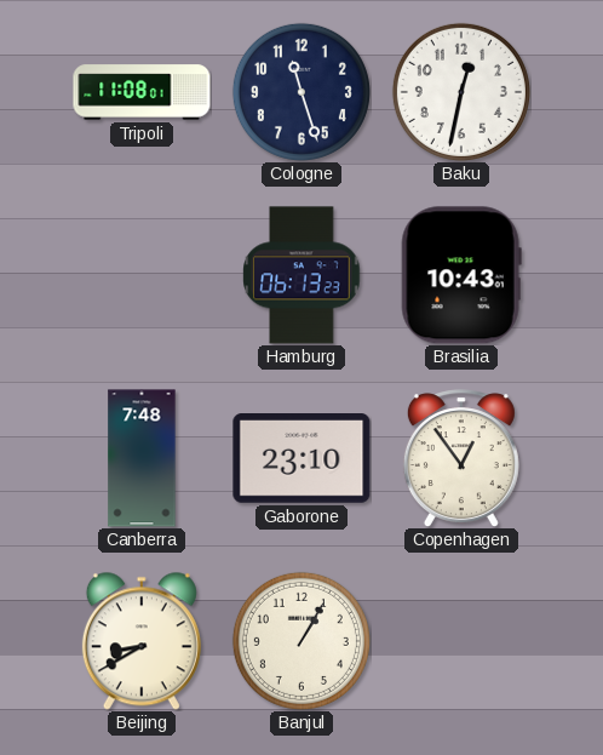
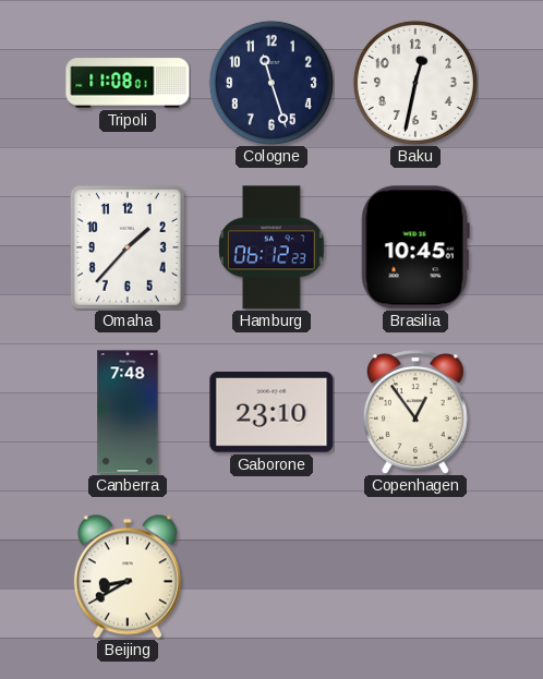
Omaha: none -> 1:37
Hamburg: 06:13 -> 06:12
Brasilia: 10:43 -> 10:45
Banjul: 1:05 -> none
